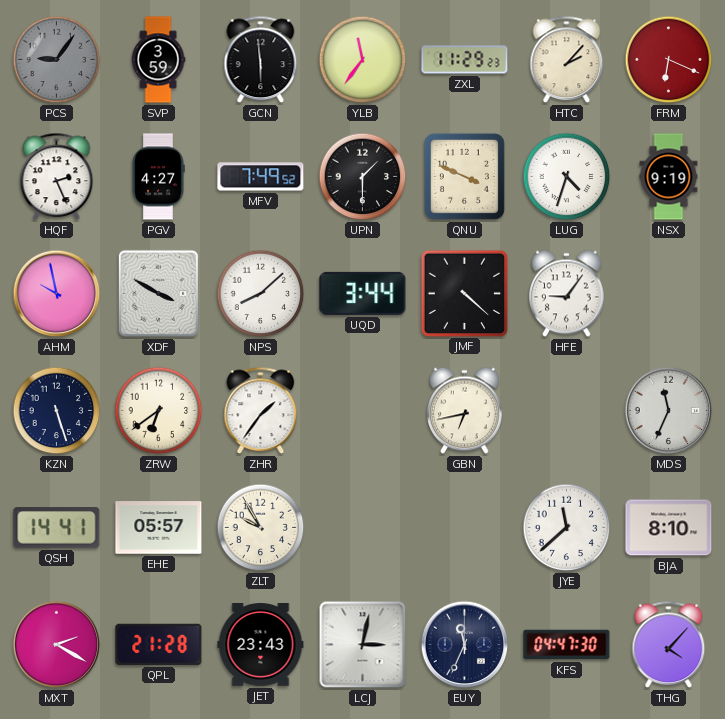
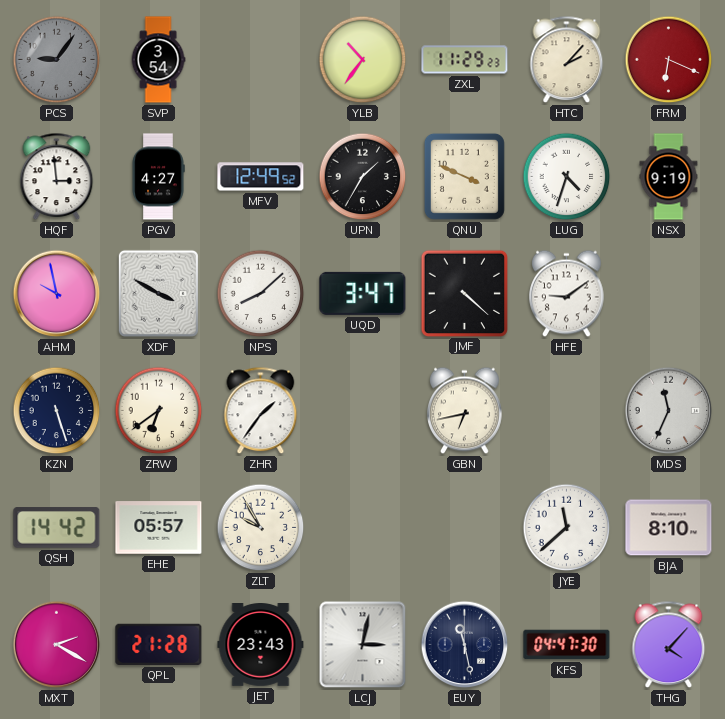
SVP: 3:59 -> 3:54
GCN: 5:59 -> none
YLB: 11:36 -> 10:36
HQF: 2:26 -> 2:59
MFV: 7:49 -> 12:49
UPN: 1:30 -> 1:35
UQD: 3:44 -> 3:47
HFE: 9:06 -> 9:09
QSH: 14:41 -> 14:42
EUY: 11:34 -> 11:28
